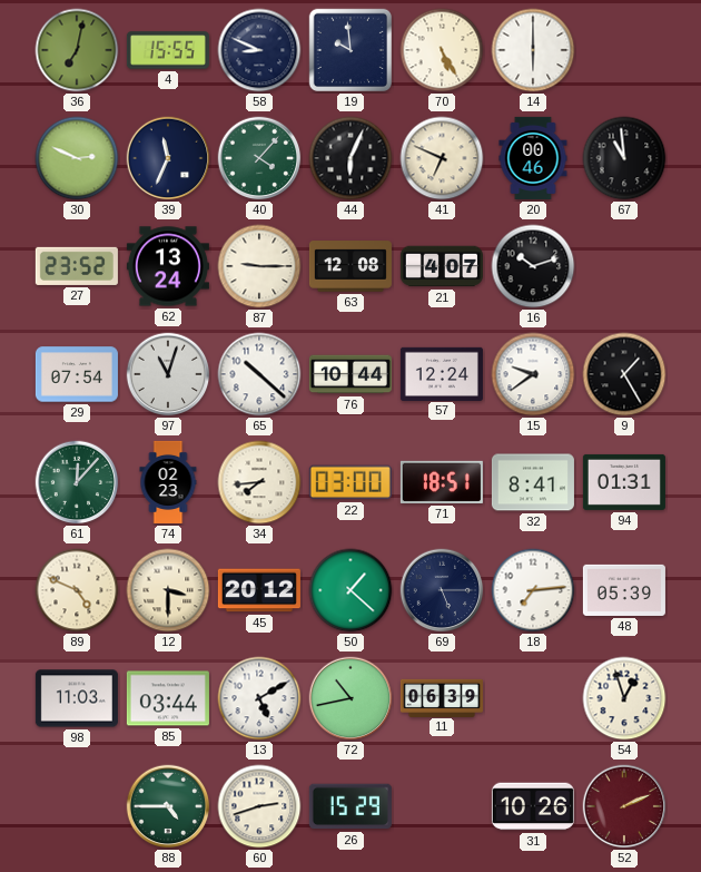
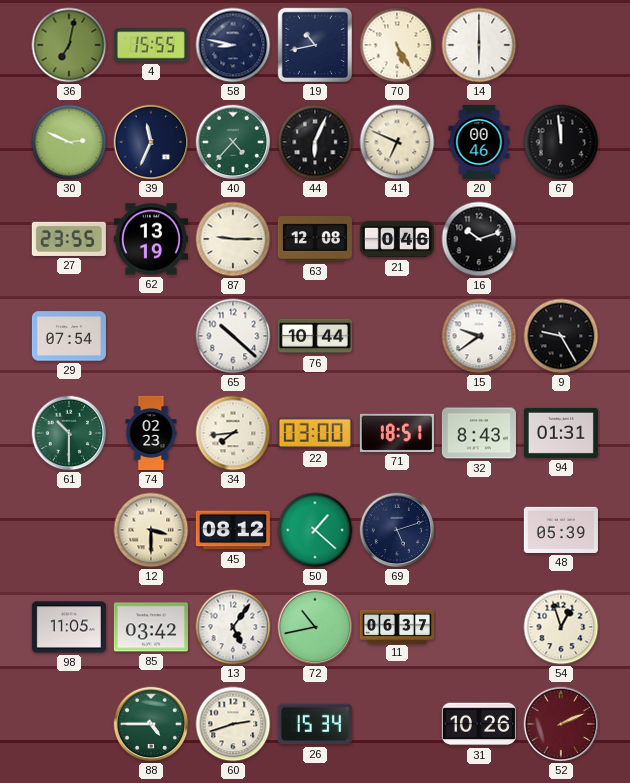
58: 8:49 -> 8:47
19: 9:59 -> 10:43
40: 4:07 -> 4:37
67: 10:59 -> 11:59
27: 23:52 -> 23:55
62: 13:24 -> 13:19
21: 4:07 -> 0:46
97: 11:03 -> none
57: 12:24 -> none
9: 1:25 -> 9:25
61: 12:07 -> 10:30
32: 8:41 -> 8:43
89: 4:49 -> none
45: 20:12 -> 08:12
69: 5:15 -> 5:12
18: 7:14 -> none
98: 11:03 -> 11:05
85: 03:44 -> 03:42
13: 5:10 -> 5:06
11: 06:39 -> 06:37
26: 15:29 -> 15:34
